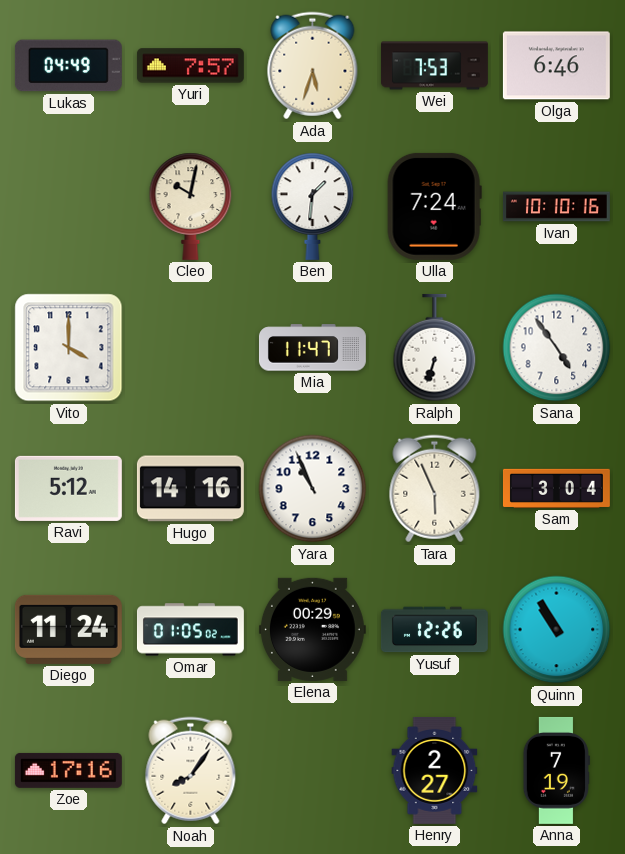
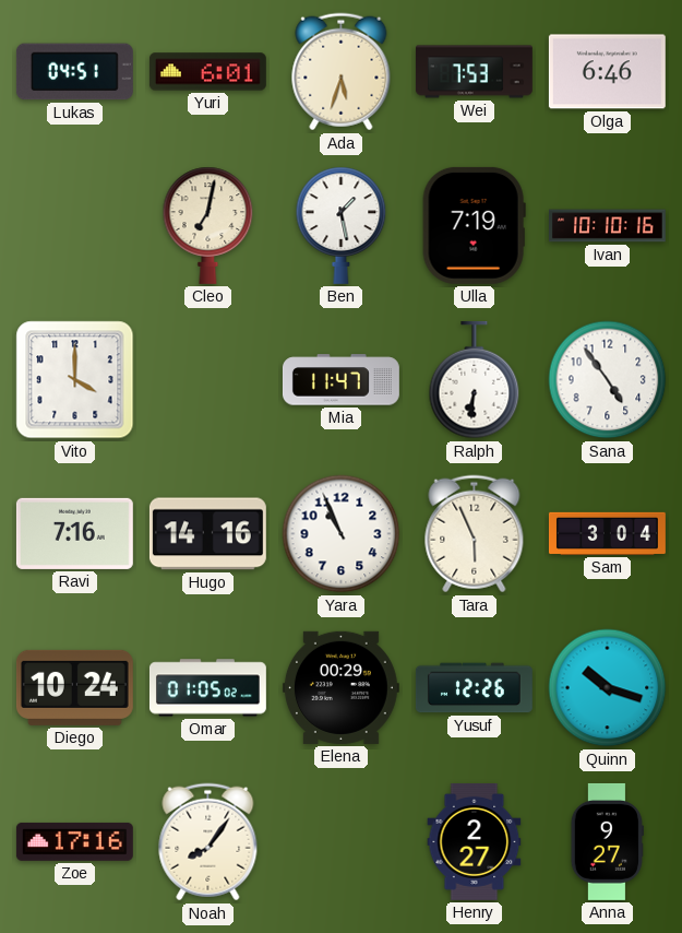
Lukas: 04:49 -> 04:51
Yuri: 7:57 -> 6:01
Cleo: 10:02 -> 7:02
Ben: 1:31 -> 1:28
Ulla: 7:24 -> 7:19
Ralph: 6:33 -> 6:31
Ravi: 5:12 -> 7:16
Diego: 11:24 -> 10:24
Quinn: 10:55 -> 10:18
Anna: 7:19 -> 9:27
